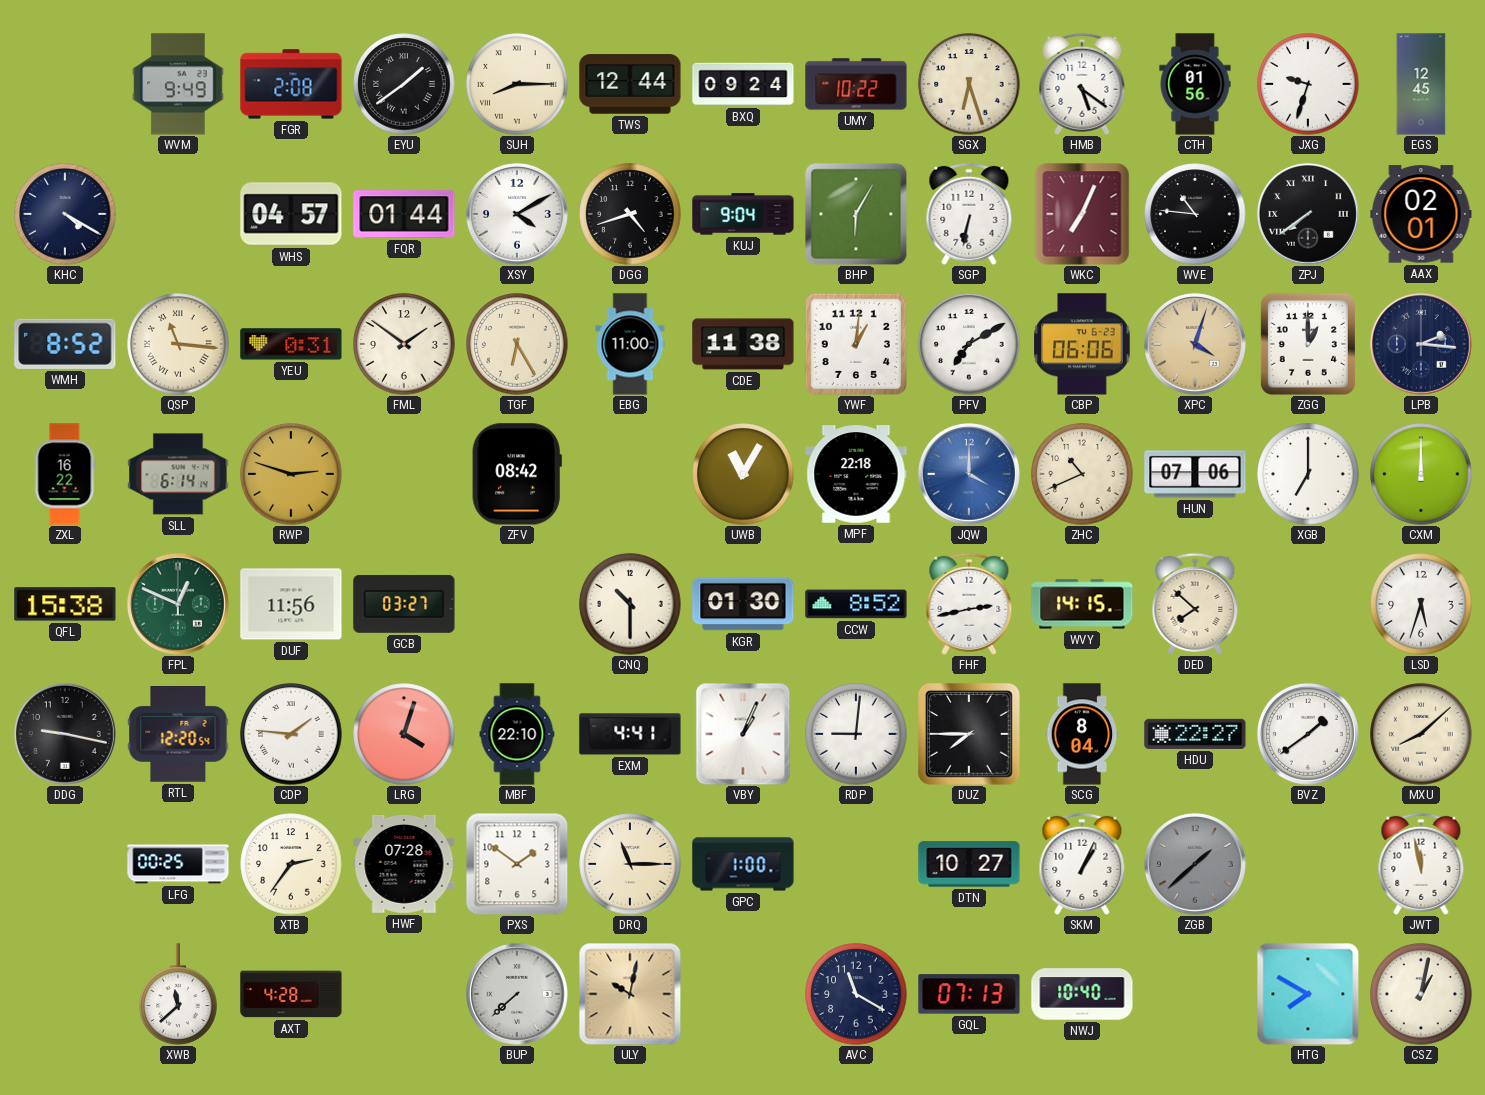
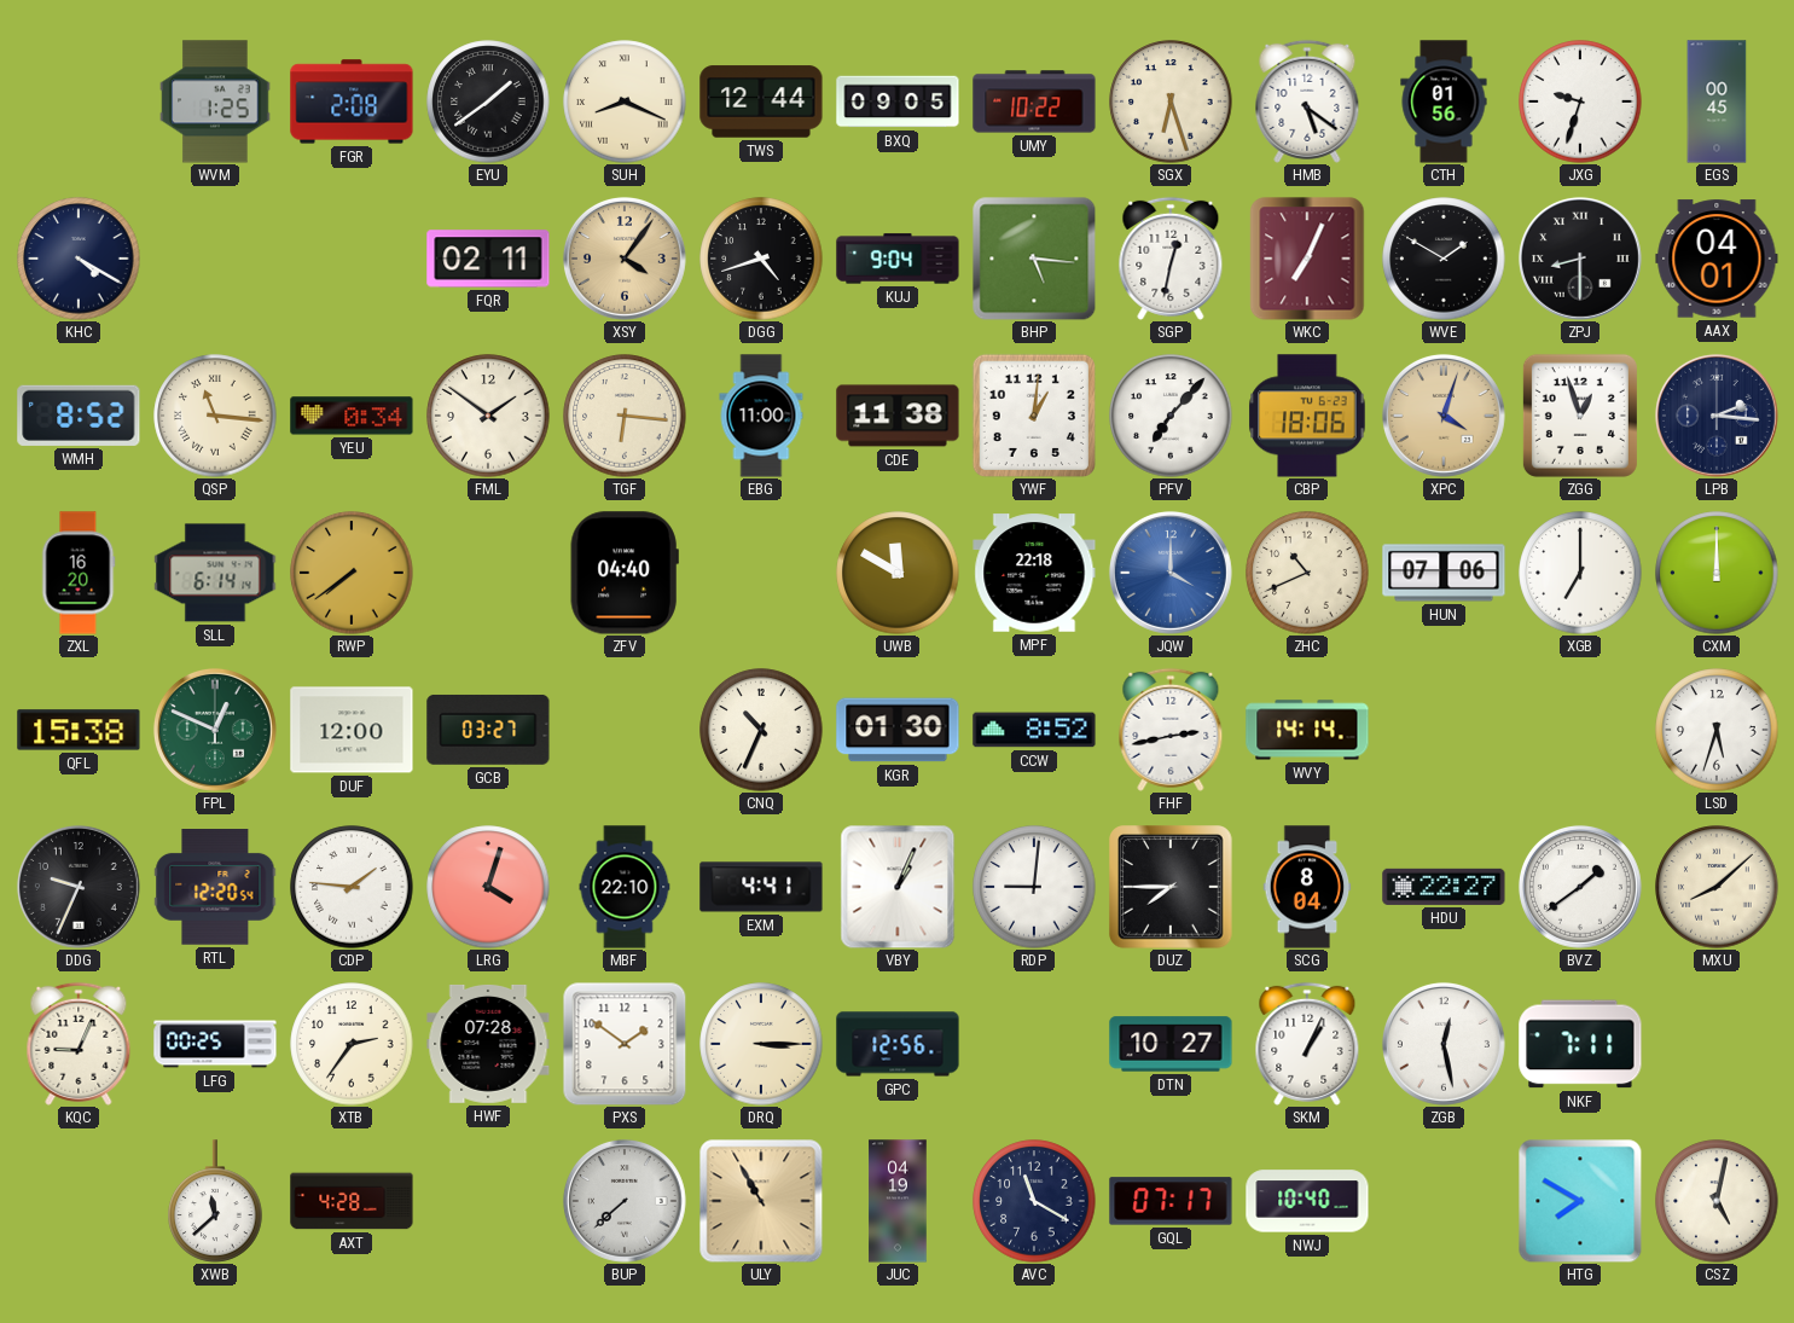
WVM: 9:49 -> 1:25
SUH: 8:15 -> 8:19
BXQ: 09:24 -> 09:05
EGS: 12:45 -> 00:45
WHS: 04:57 -> none
FQR: 01:44 -> 02:11
XSY: 4:10 -> 4:06
XSY dial: white -> champagne
BHP: 6:05 -> 5:16
SGP: 6:32 -> 12:32
WVE: 10:46 -> 1:50
ZPJ: 7:39 -> 8:30
AAX: 02:01 -> 04:01
YEU: 0:31 -> 0:34
TGF: 6:25 -> 6:16
PFV: 7:10 -> 7:07
CBP: 06:06 -> 18:06
ZGG: 1:00 -> 12:57
ZXL: 16:22 -> 16:20
RWP: 2:48 -> 7:39
ZFV: 08:42 -> 04:40
UWB: 11:05 -> 11:50
DUF: 11:56 -> 12:00
CNQ: 10:30 -> 10:34
WVY: 14:15 -> 14:14
DED: 7:52 -> none
DDG: 9:17 -> 9:34
KQC: none -> 9:04
DRQ: 11:15 -> 3:15
GPC: 1:00 -> 12:56
ZGB: 1:38 -> 12:28
ZGB dial: grey -> white
NKF: none -> 7:11
JWT: 11:58 -> none
ULY: 10:02 -> 10:55
JUC: none -> 04:19
GQL: 07:13 -> 07:17
CSZ: 1:02 -> 5:02
